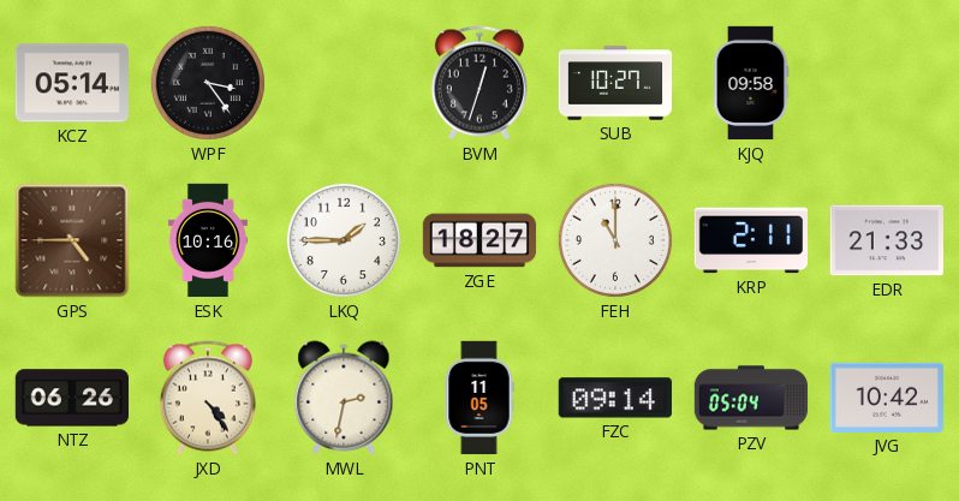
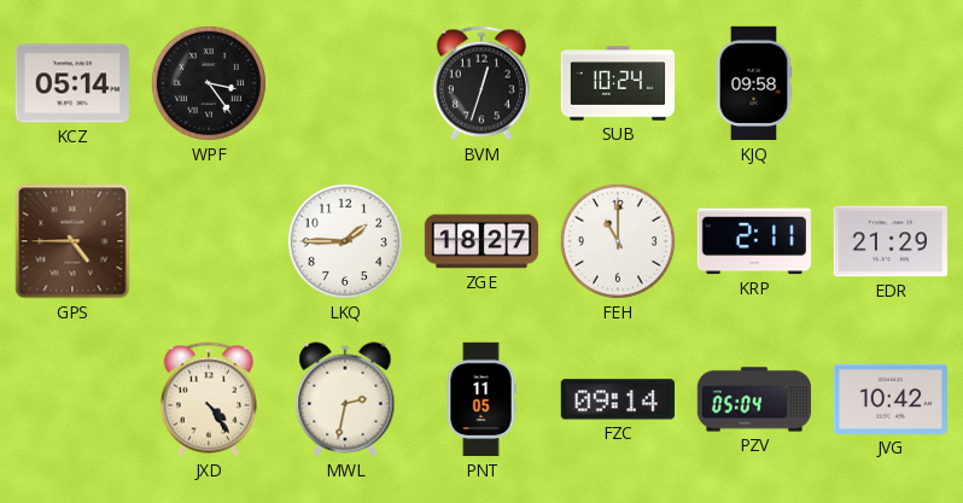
SUB: 10:27 -> 10:24
ESK: 10:16 -> none
EDR: 21:33 -> 21:29
NTZ: 06:26 -> none
